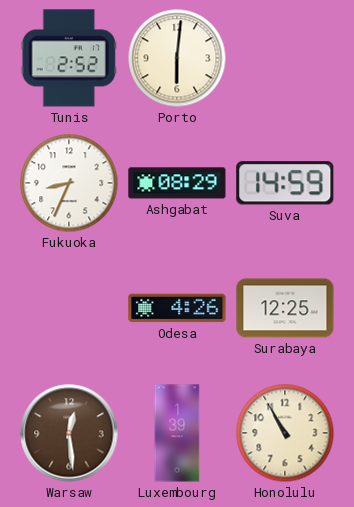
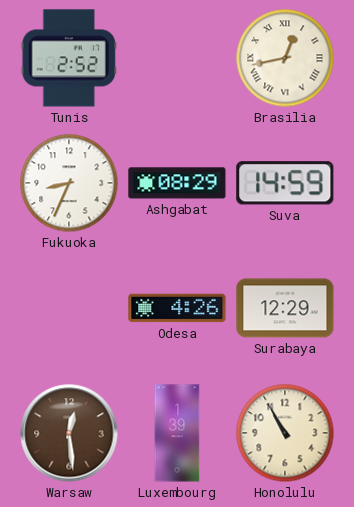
Porto: 6:01 -> none
Brasilia: none -> 12:43
Surabaya: 12:25 -> 12:29
